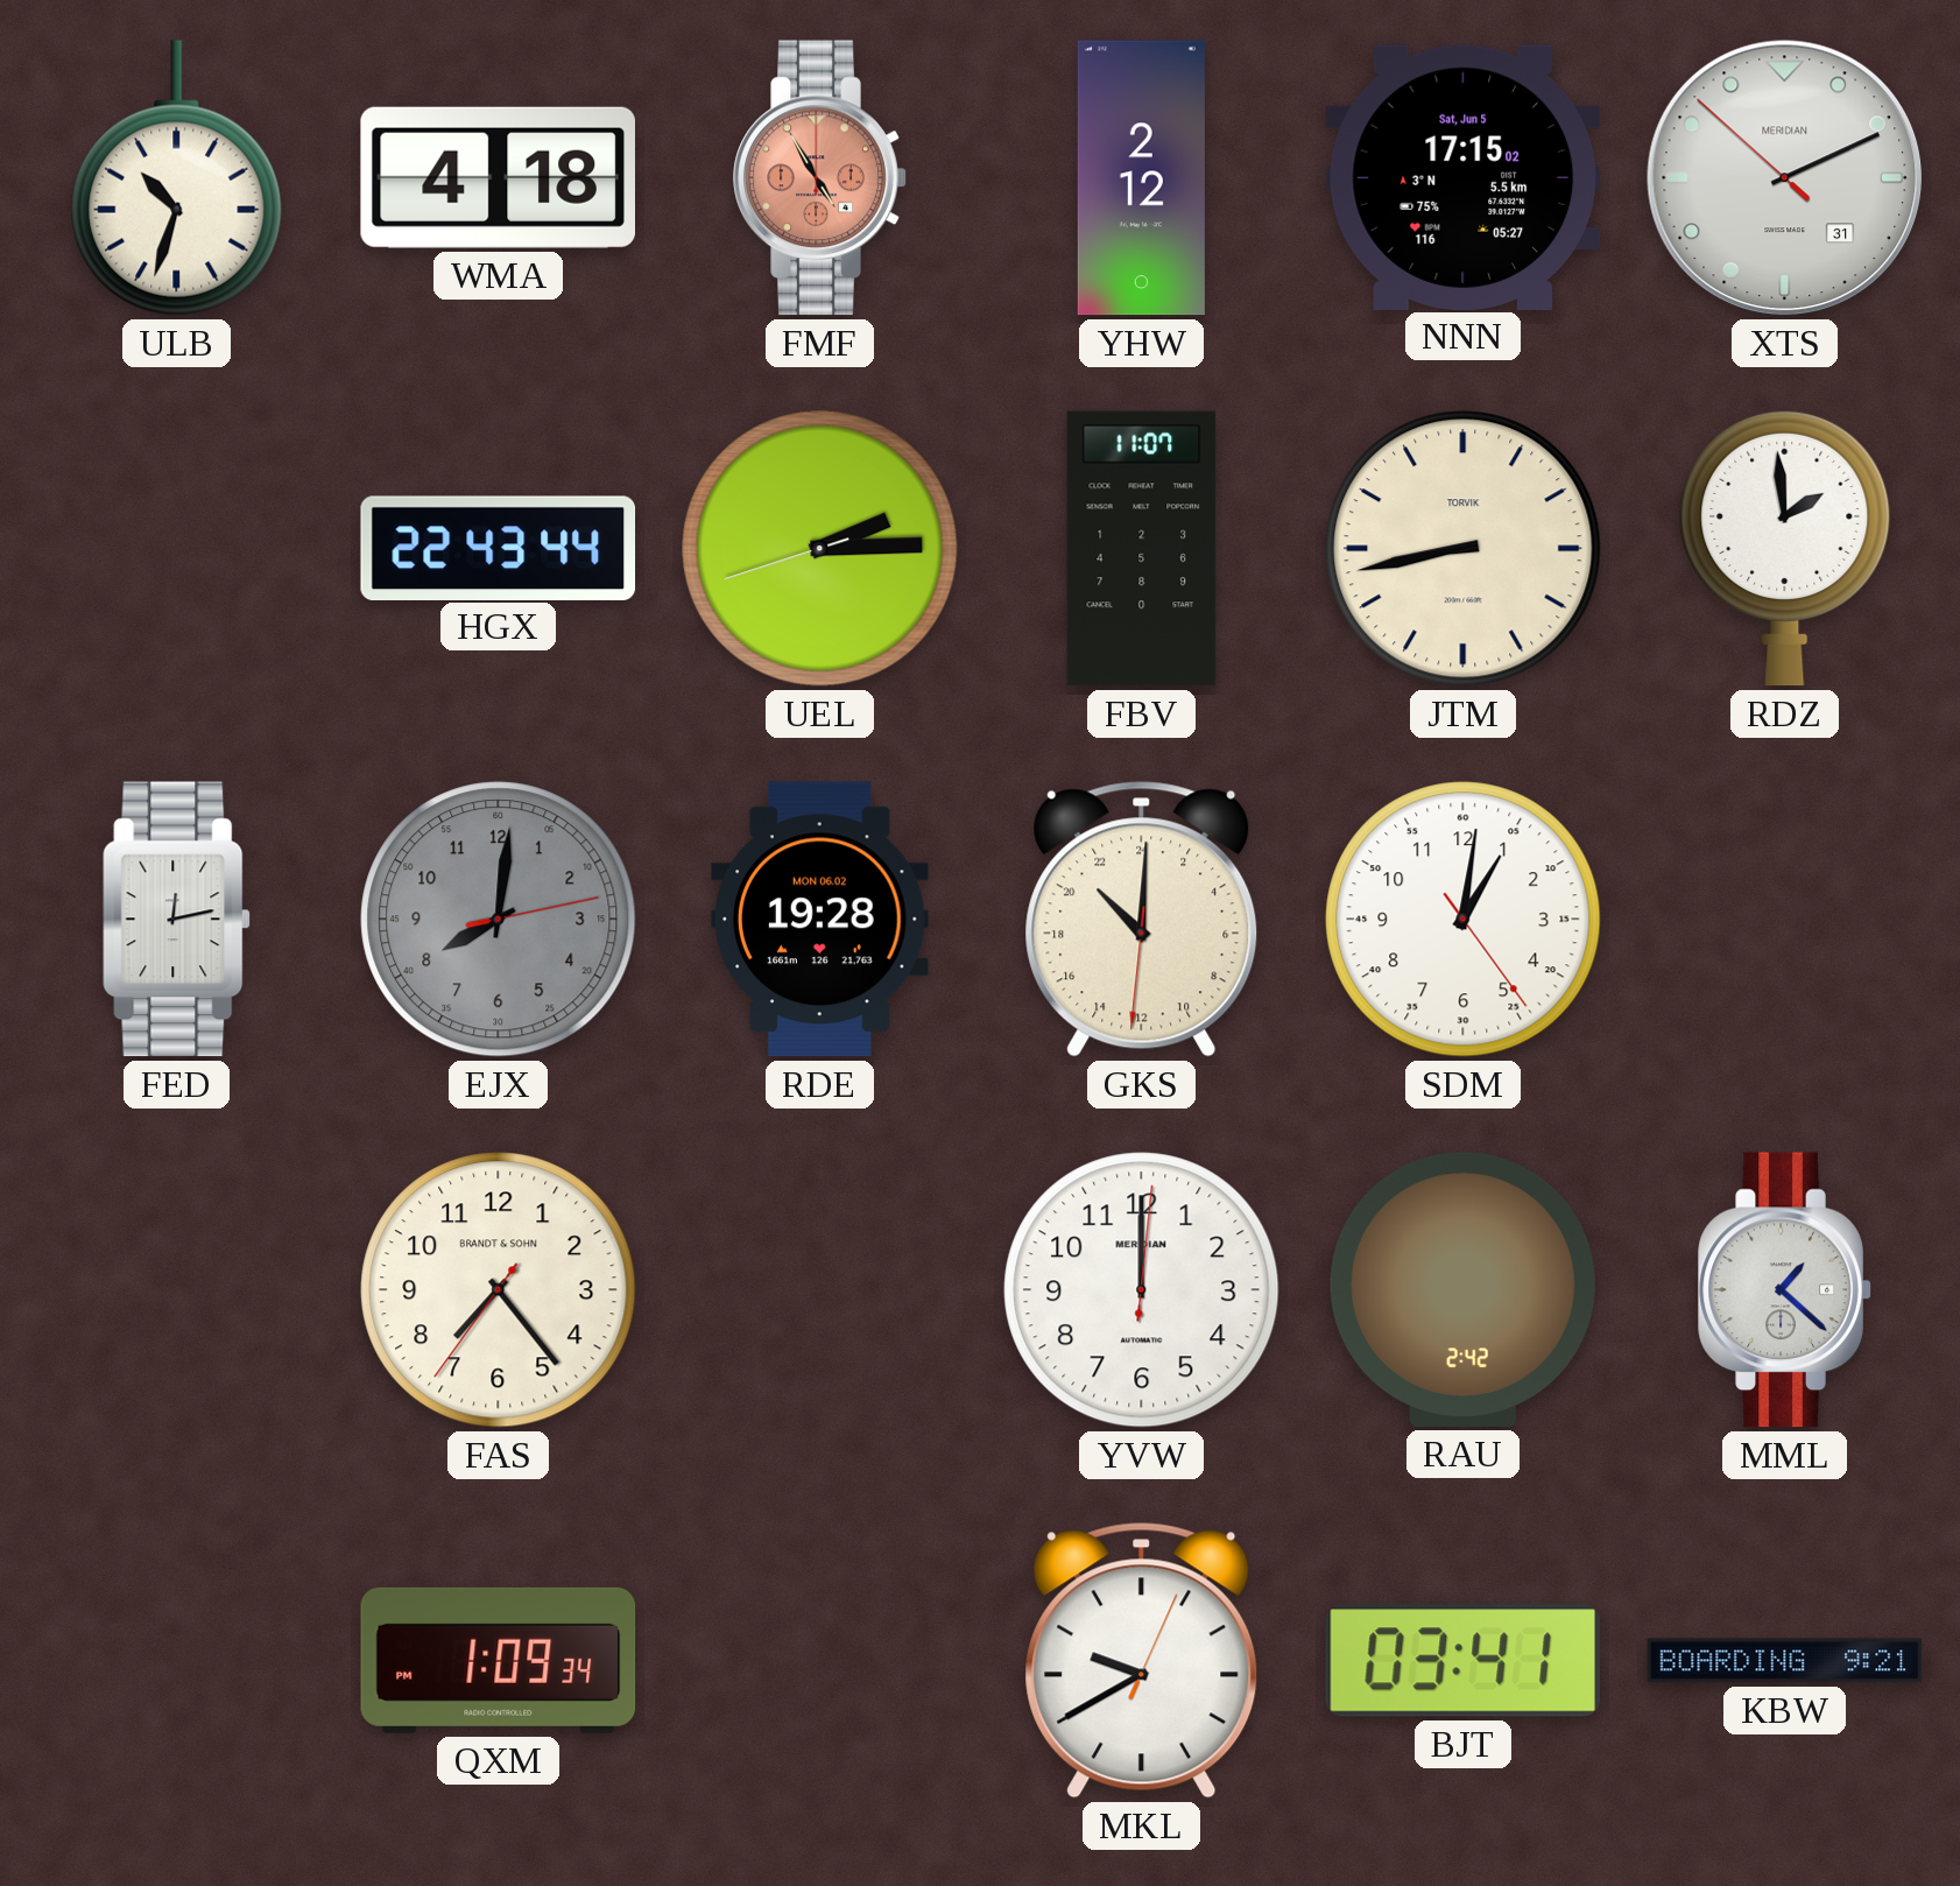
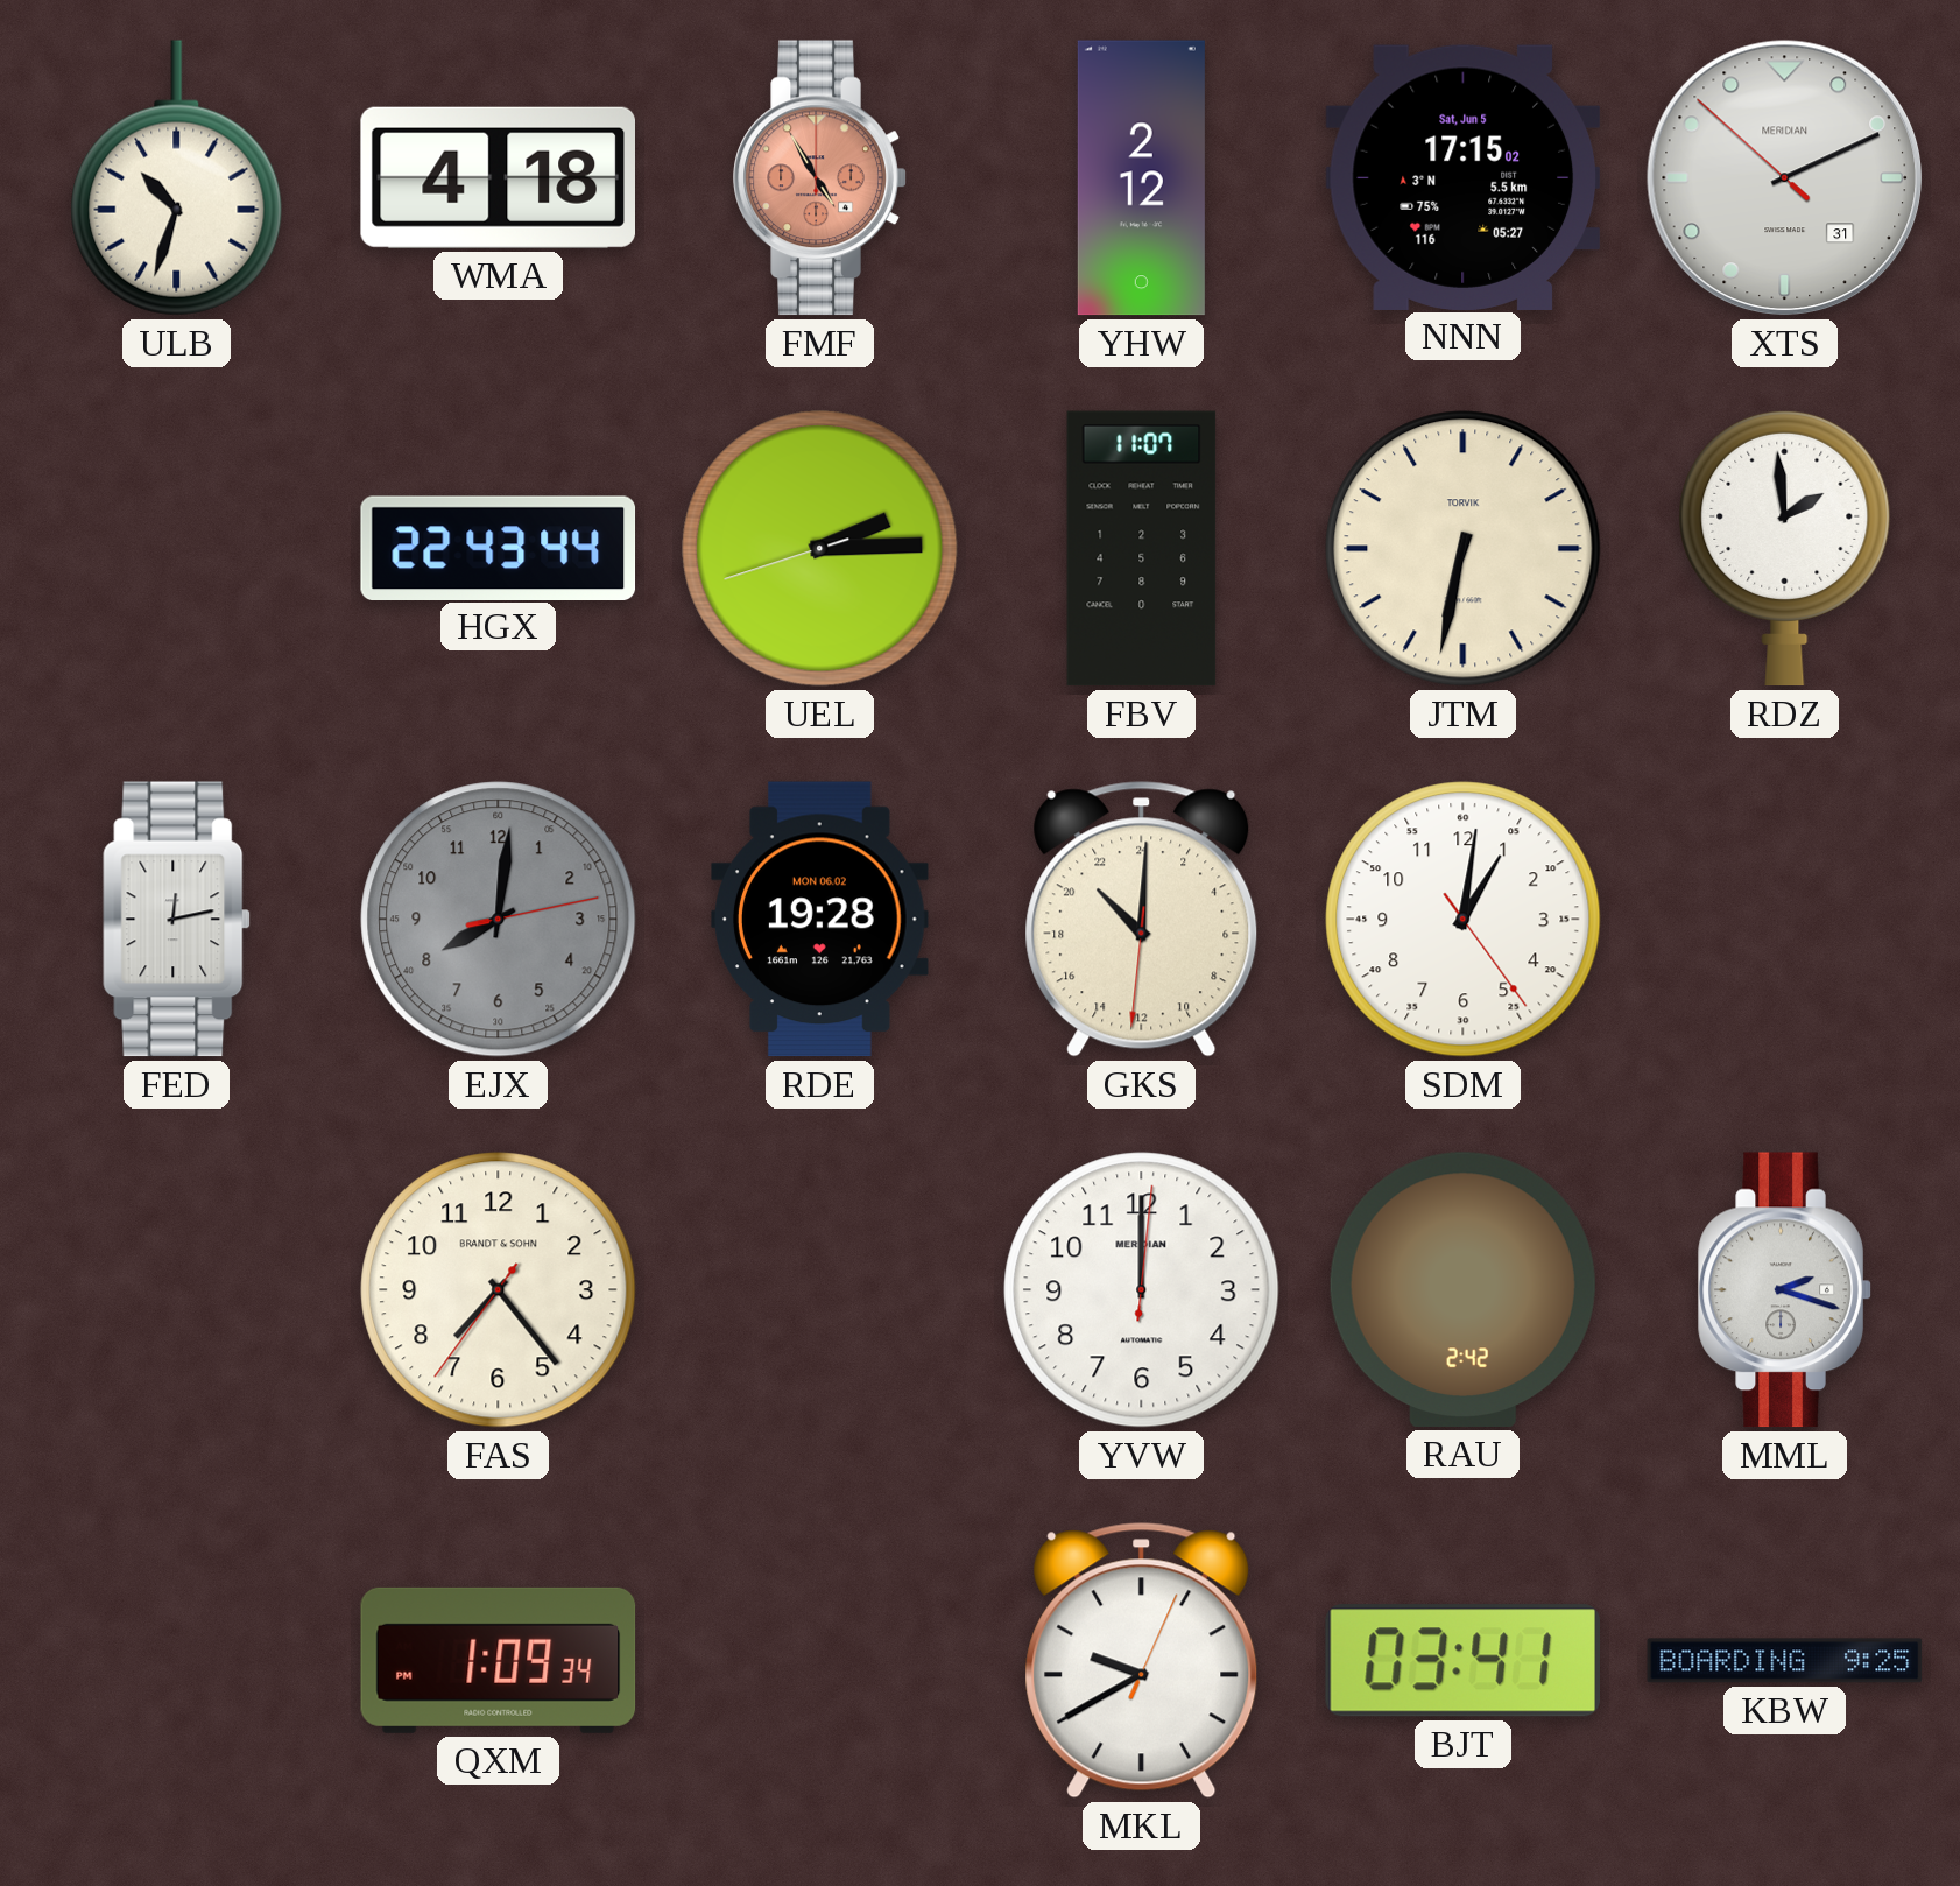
JTM: 8:43 -> 6:32
MML: 1:22 -> 2:18
KBW: 9:21 -> 9:25
